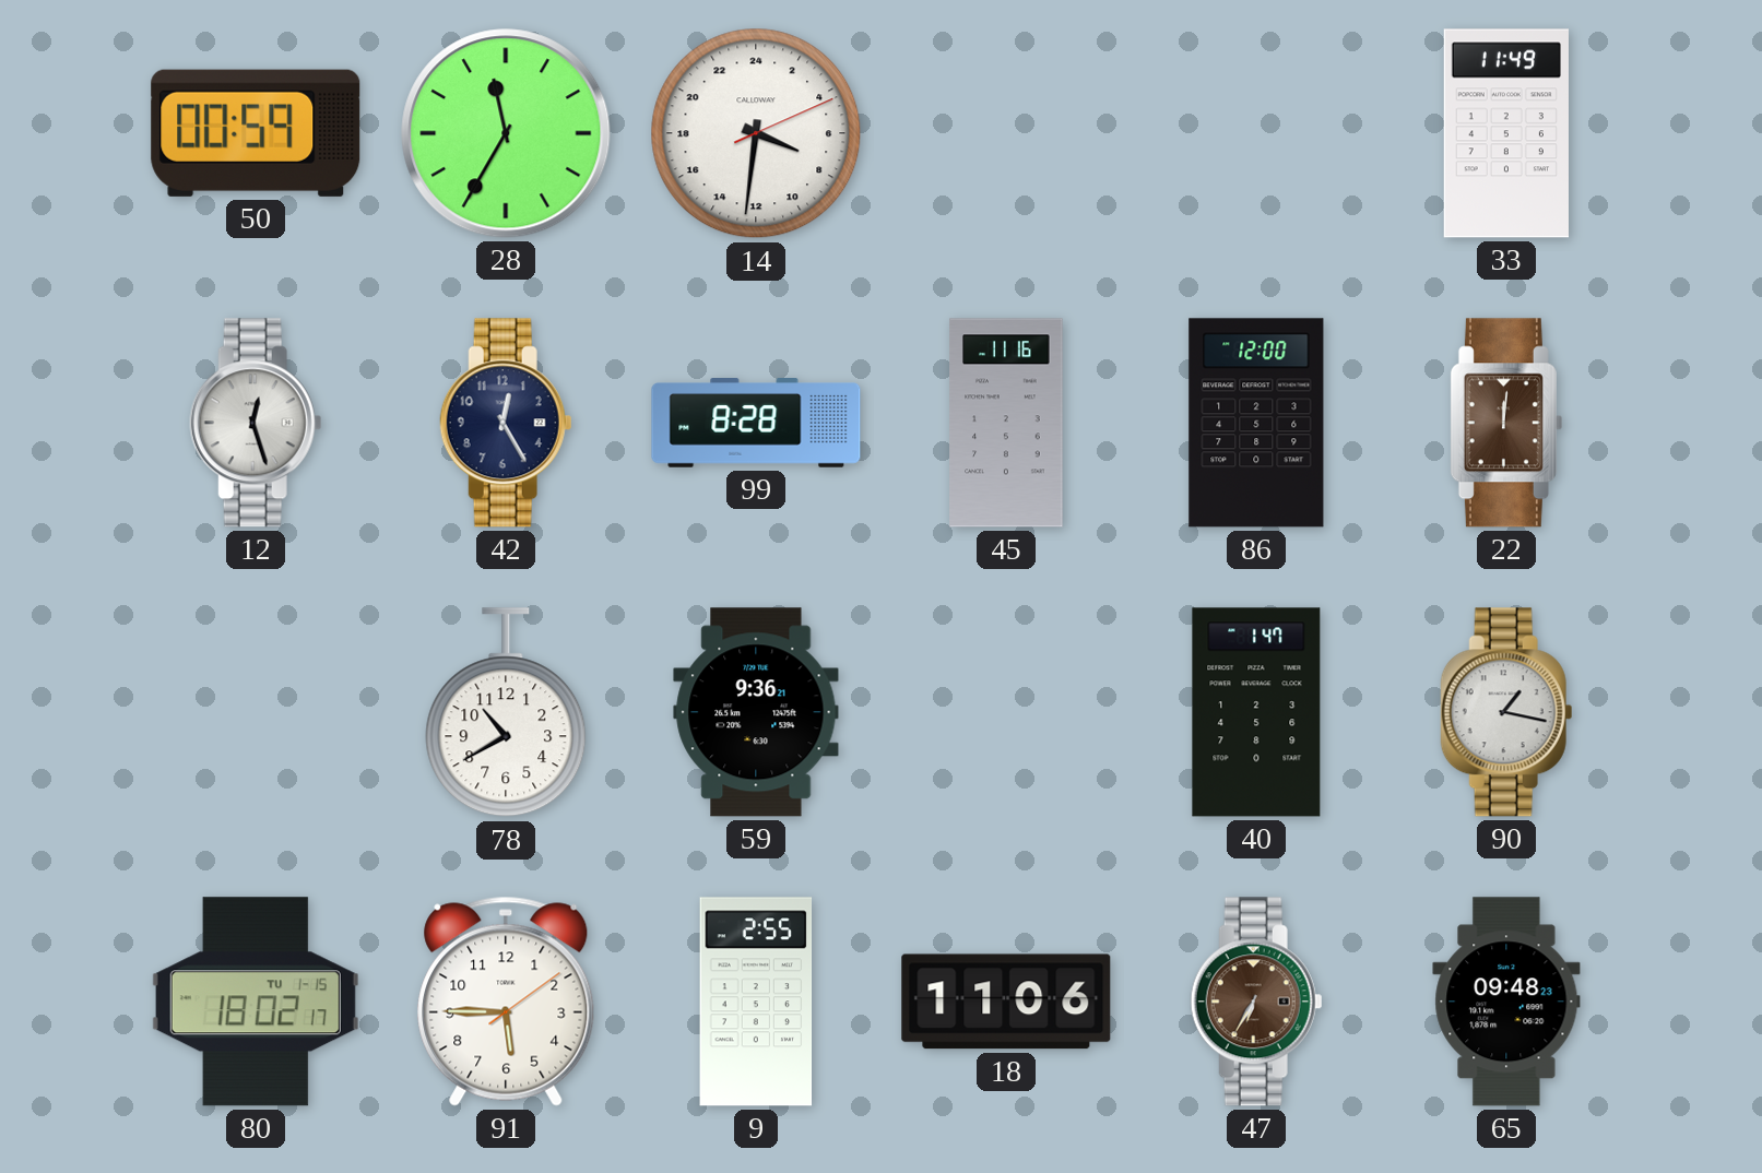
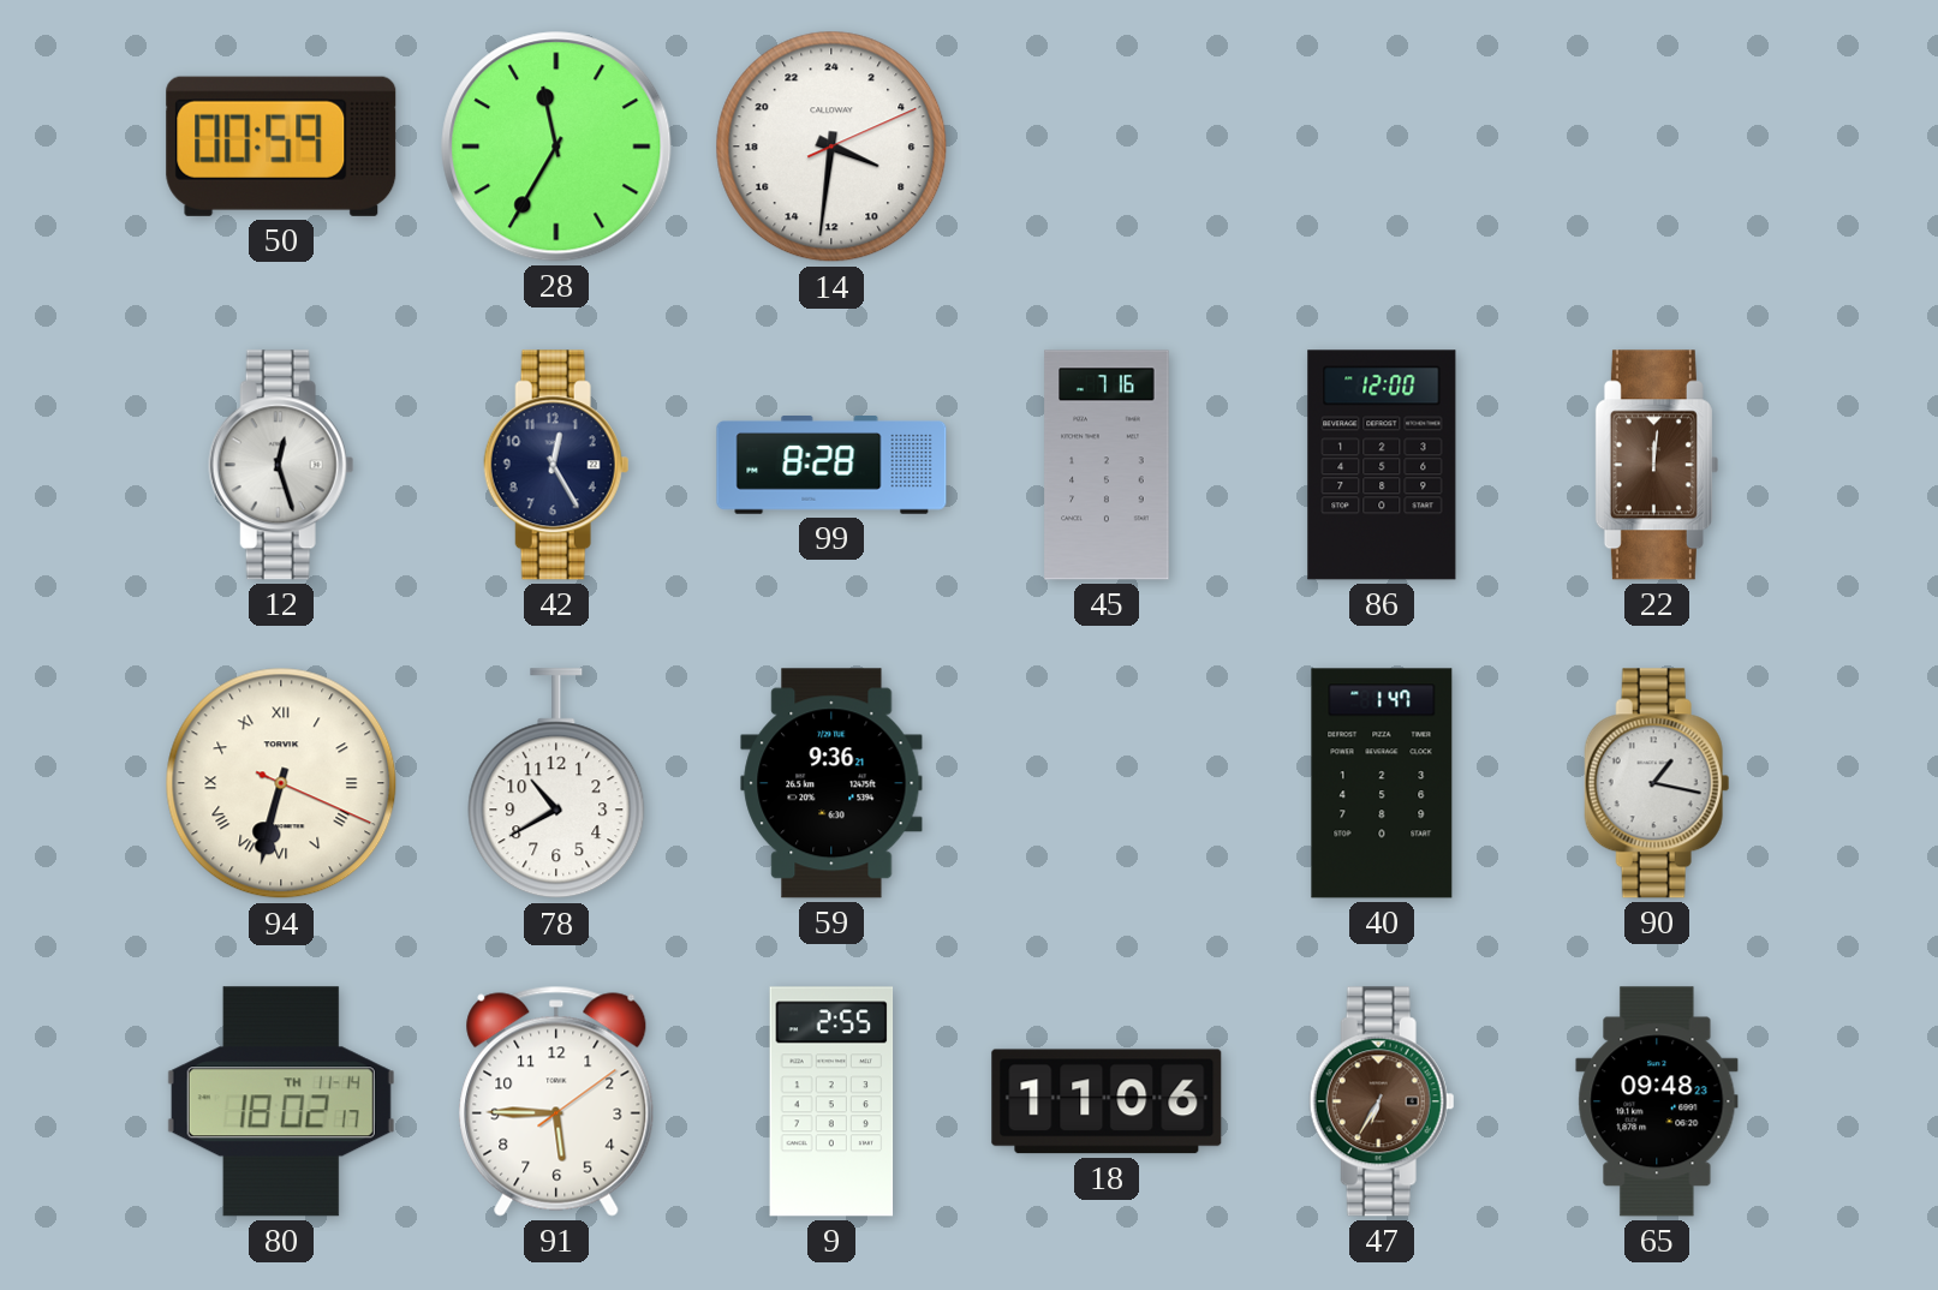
33: 11:49 -> none
45: 11:16 -> 7:16
94: none -> 6:32
80 date: TU 1-15 -> TH 11-14
